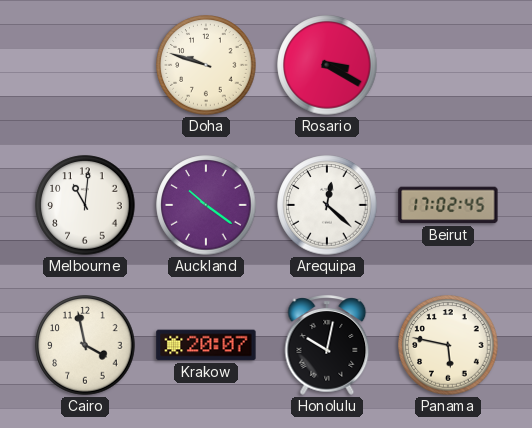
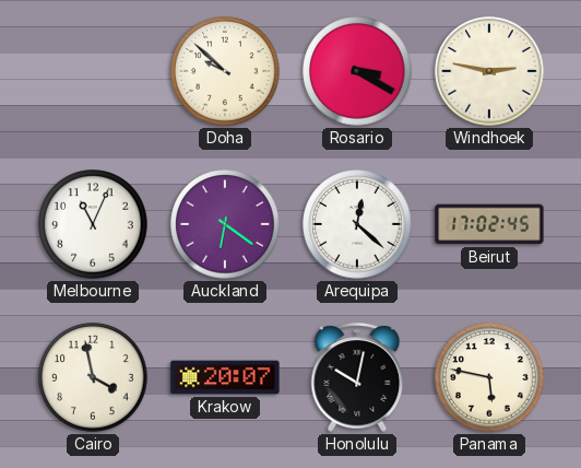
Doha: 9:48 -> 9:52
Windhoek: none -> 2:47
Melbourne: 11:01 -> 11:04
Auckland: 10:21 -> 6:21
